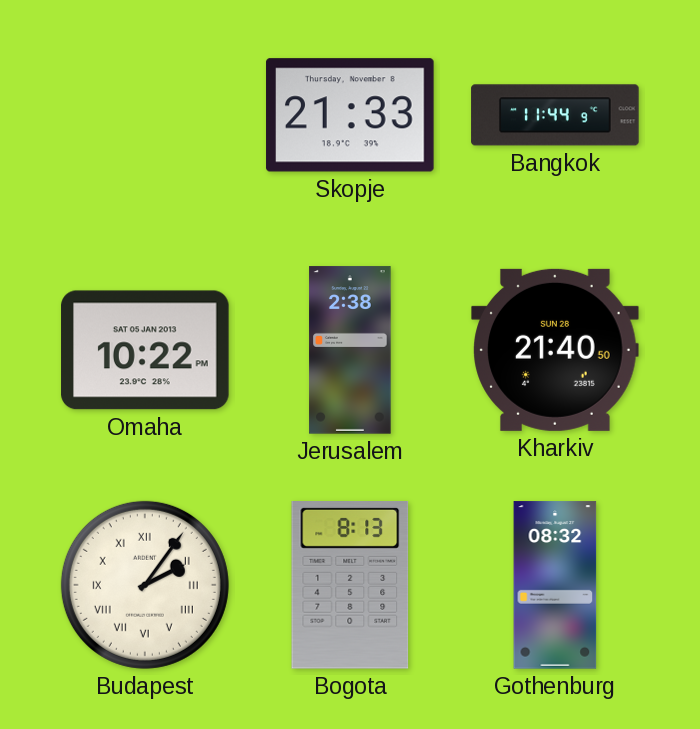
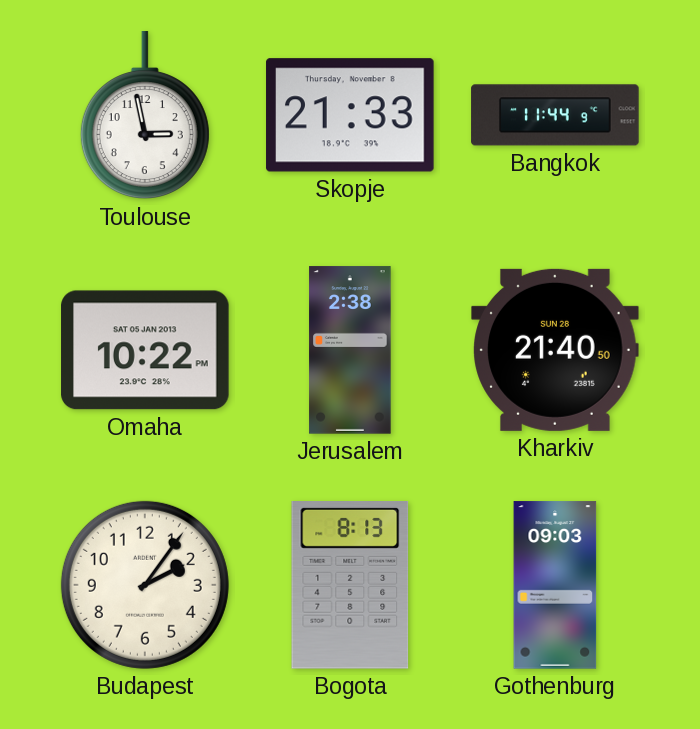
Toulouse: none -> 2:58
Budapest numerals: Roman -> Arabic
Gothenburg: 08:32 -> 09:03
